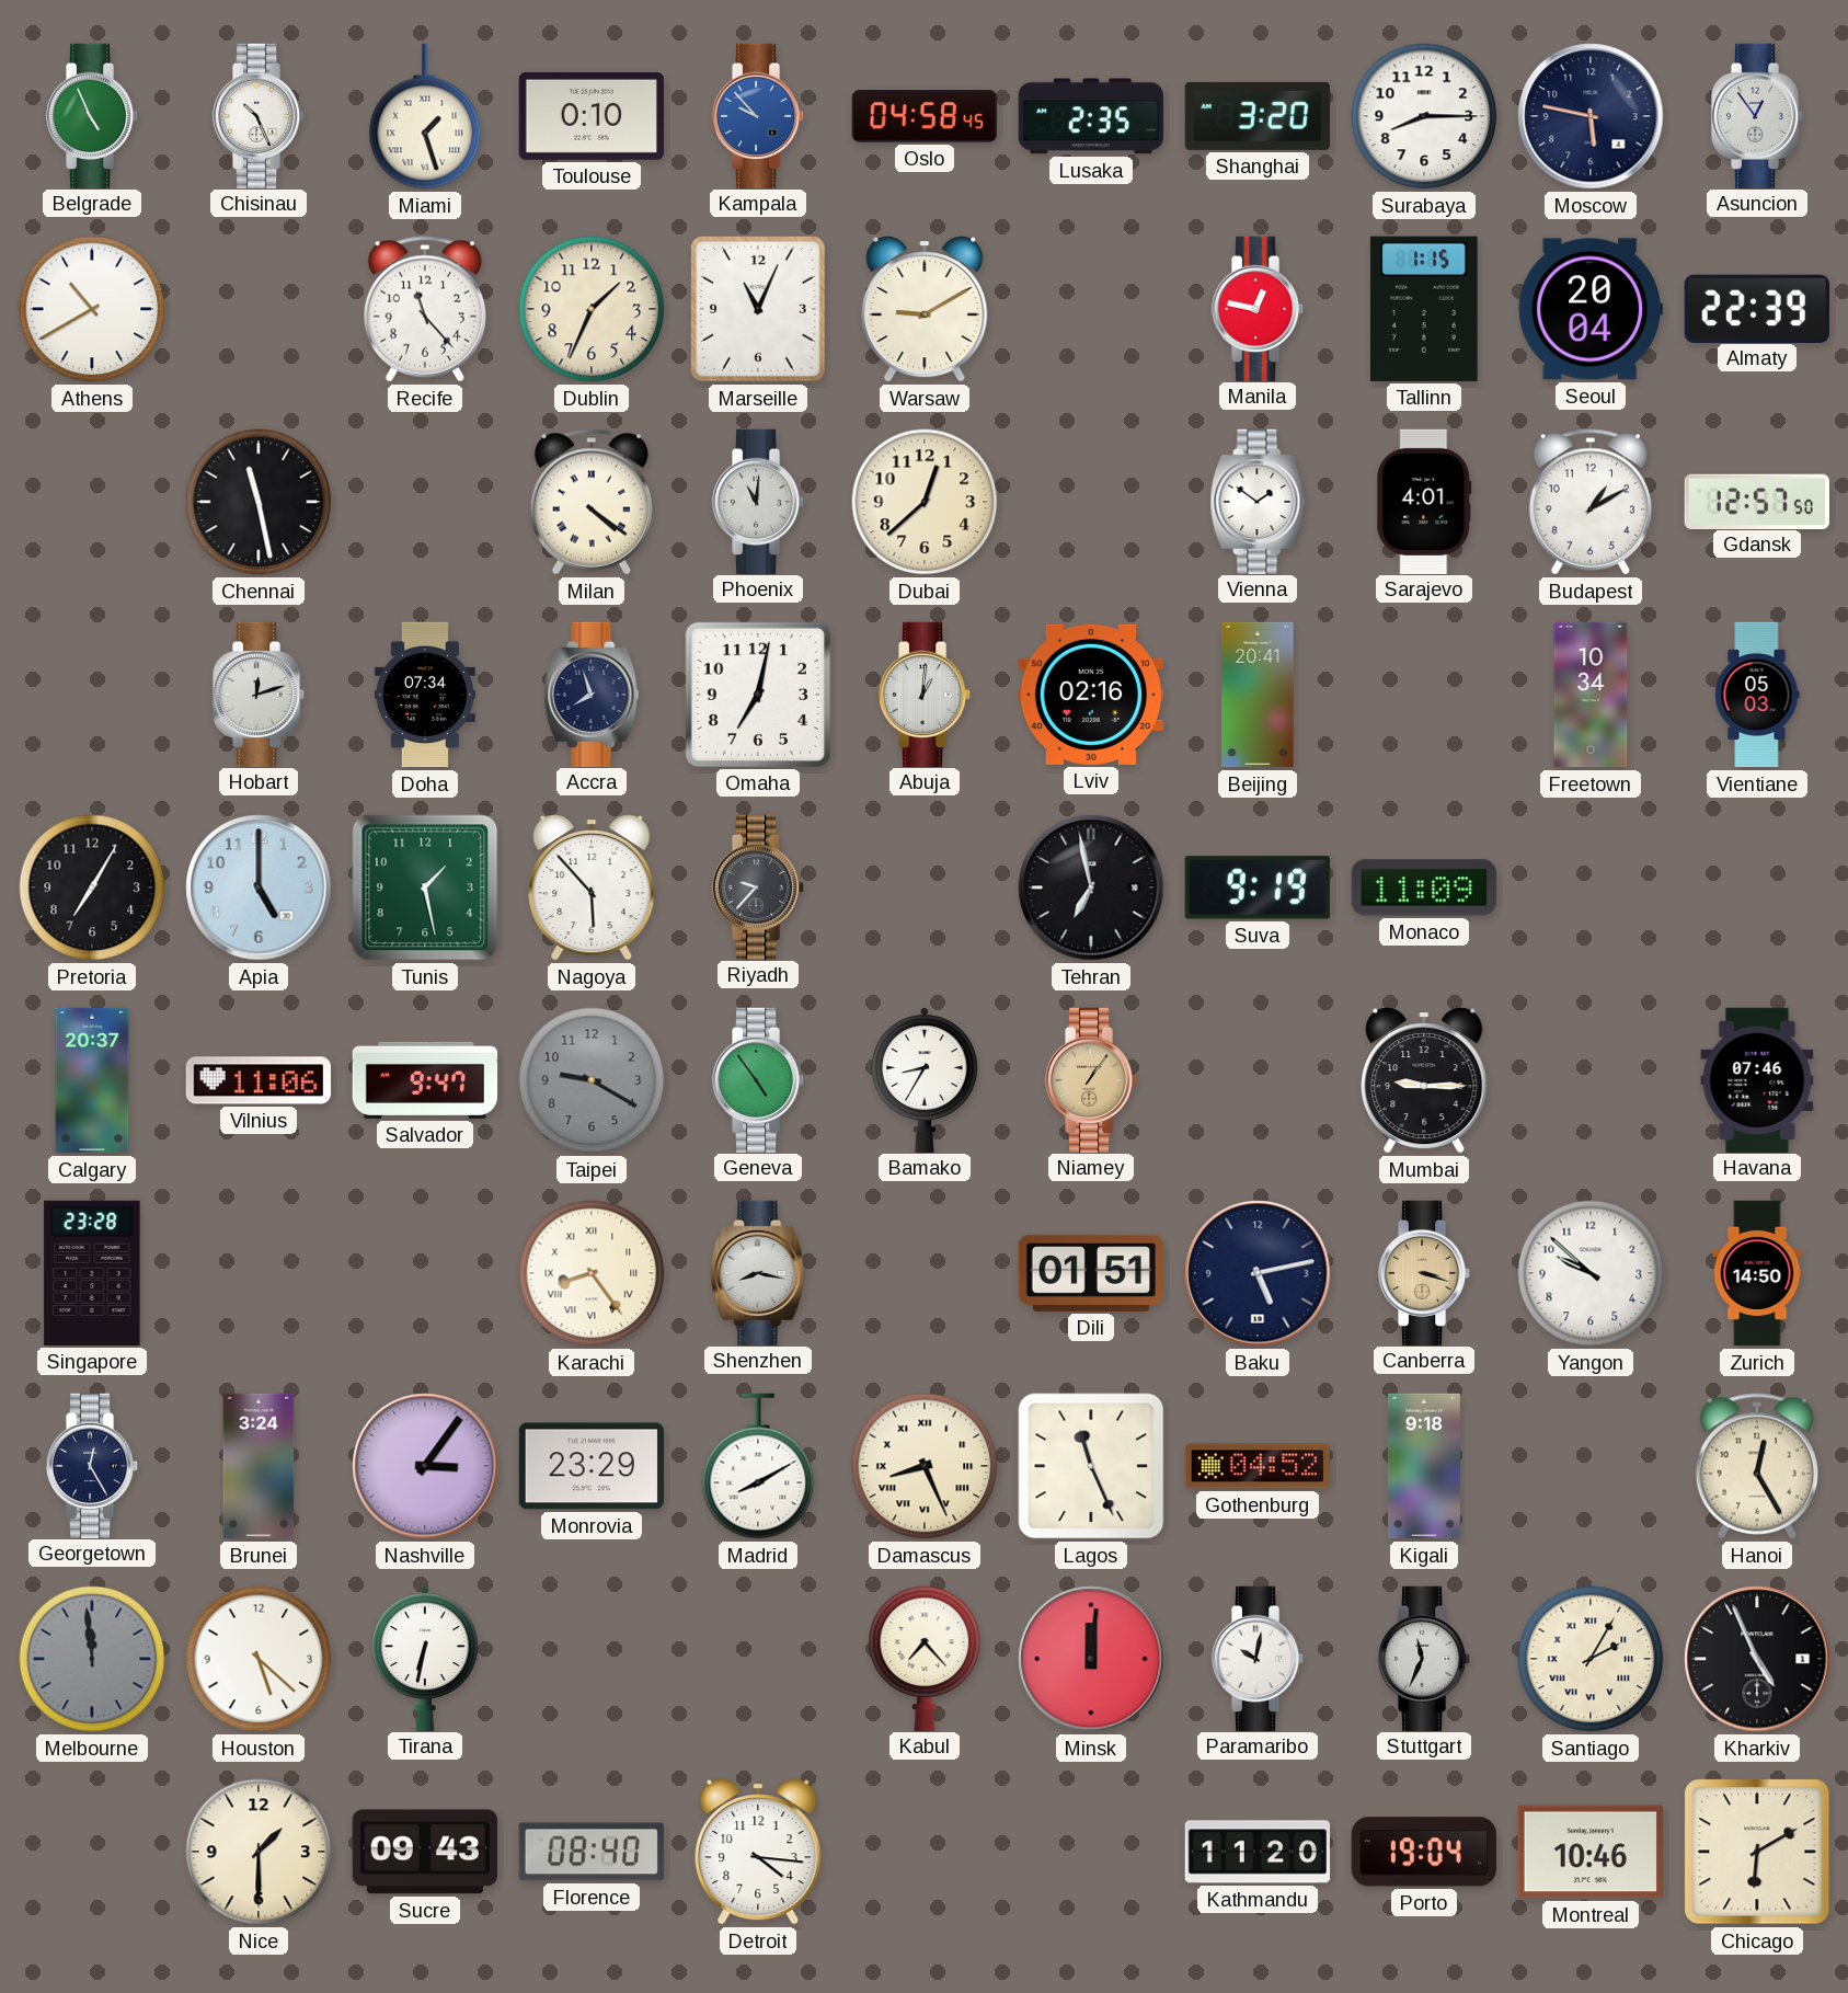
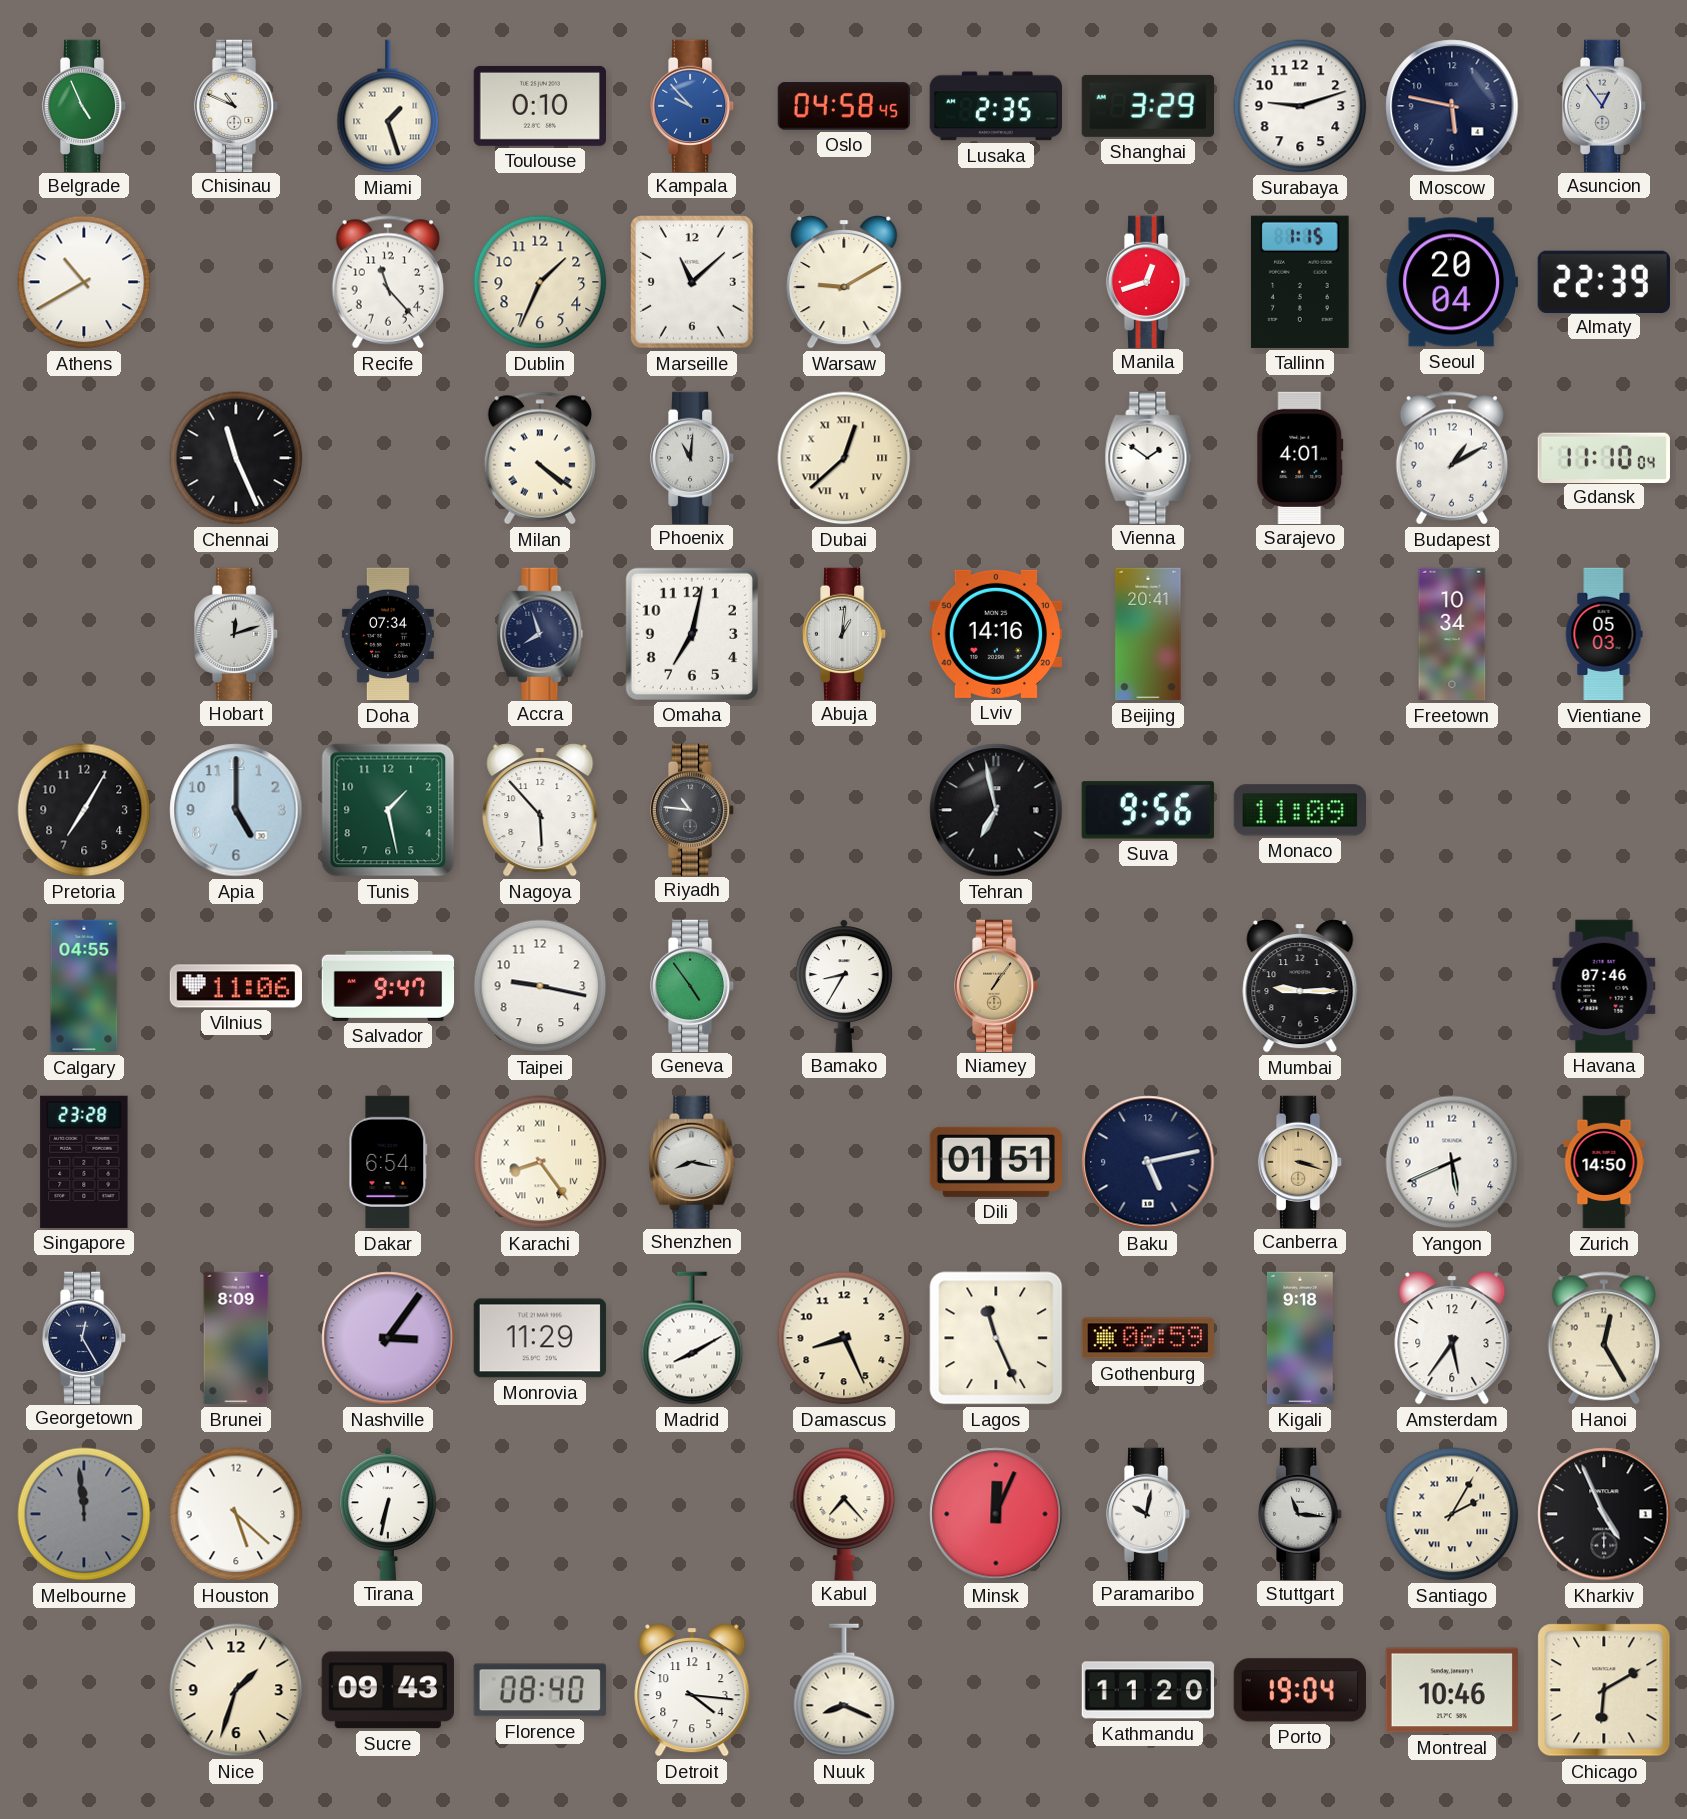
Chisinau: 10:26 -> 10:49
Shanghai: 3:20 -> 3:29
Surabaya: 8:15 -> 9:12
Marseille: 11:04 -> 11:08
Manila: 12:47 -> 12:42
Chennai: 11:28 -> 11:26
Dubai numerals: Arabic -> Roman
Gdansk: 12:57 -> 11:10
Lviv: 02:16 -> 14:16
Riyadh: 9:37 -> 10:46
Suva: 9:19 -> 9:56
Calgary: 20:37 -> 04:55
Taipei: 9:20 -> 9:17
Taipei dial: grey -> white
Dakar: none -> 6:54
Yangon: 9:52 -> 5:41
Brunei: 3:24 -> 8:09
Monrovia: 23:29 -> 11:29
Damascus numerals: Roman -> Arabic
Gothenburg: 04:52 -> 06:59
Amsterdam: none -> 5:36
Minsk: 12:01 -> 12:04
Stuttgart: 11:34 -> 11:16
Nice: 1:30 -> 1:33
Nuuk: none -> 8:19
